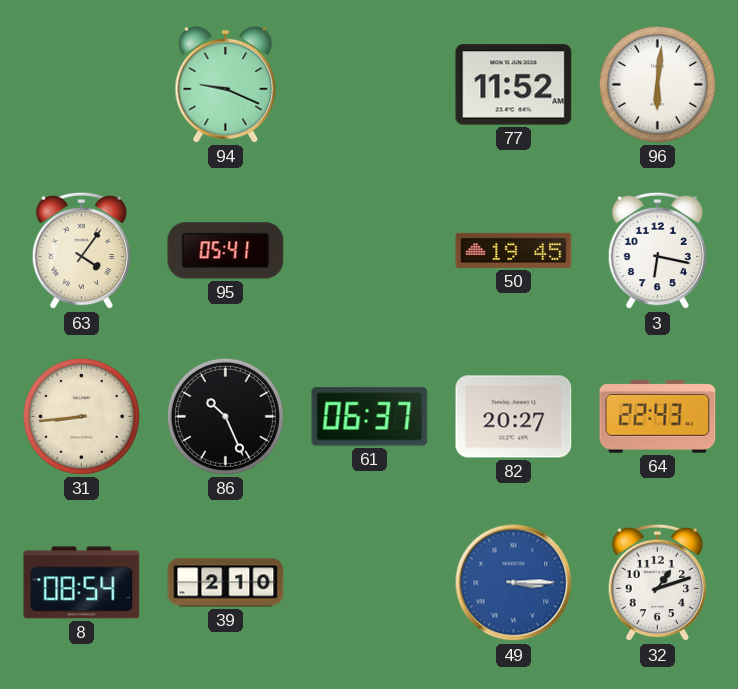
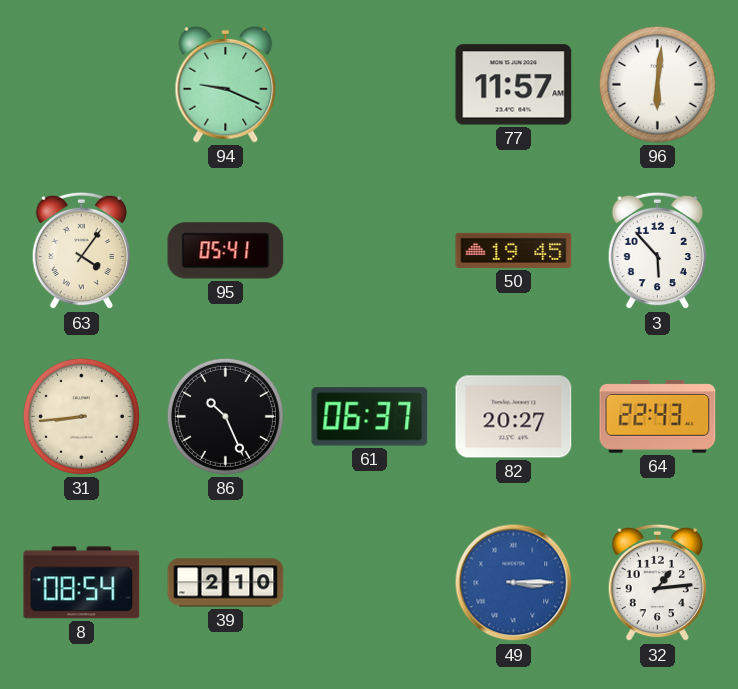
77: 11:52 -> 11:57
3: 6:17 -> 5:53
32: 1:12 -> 1:14
